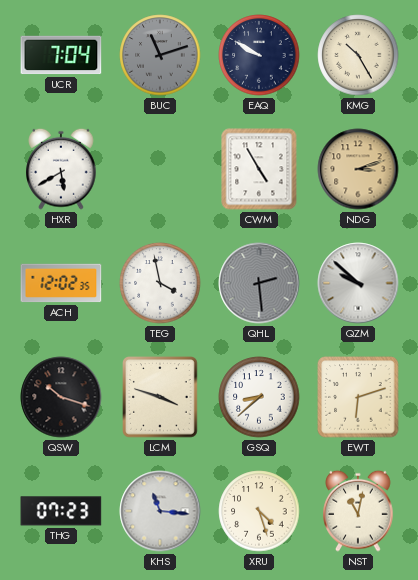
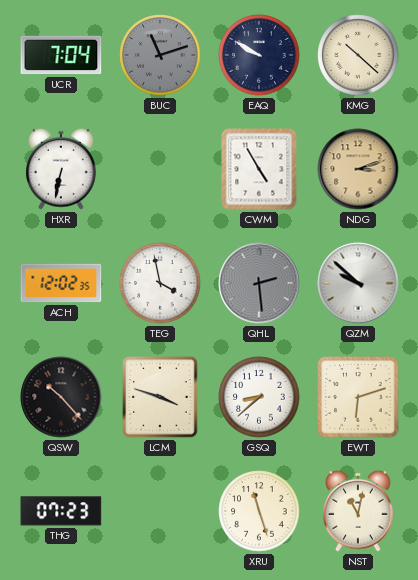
KMG: 10:25 -> 10:22
HXR: 5:40 -> 6:32
QSW: 10:18 -> 10:23
KHS: 11:16 -> none
XRU: 4:27 -> 11:27
